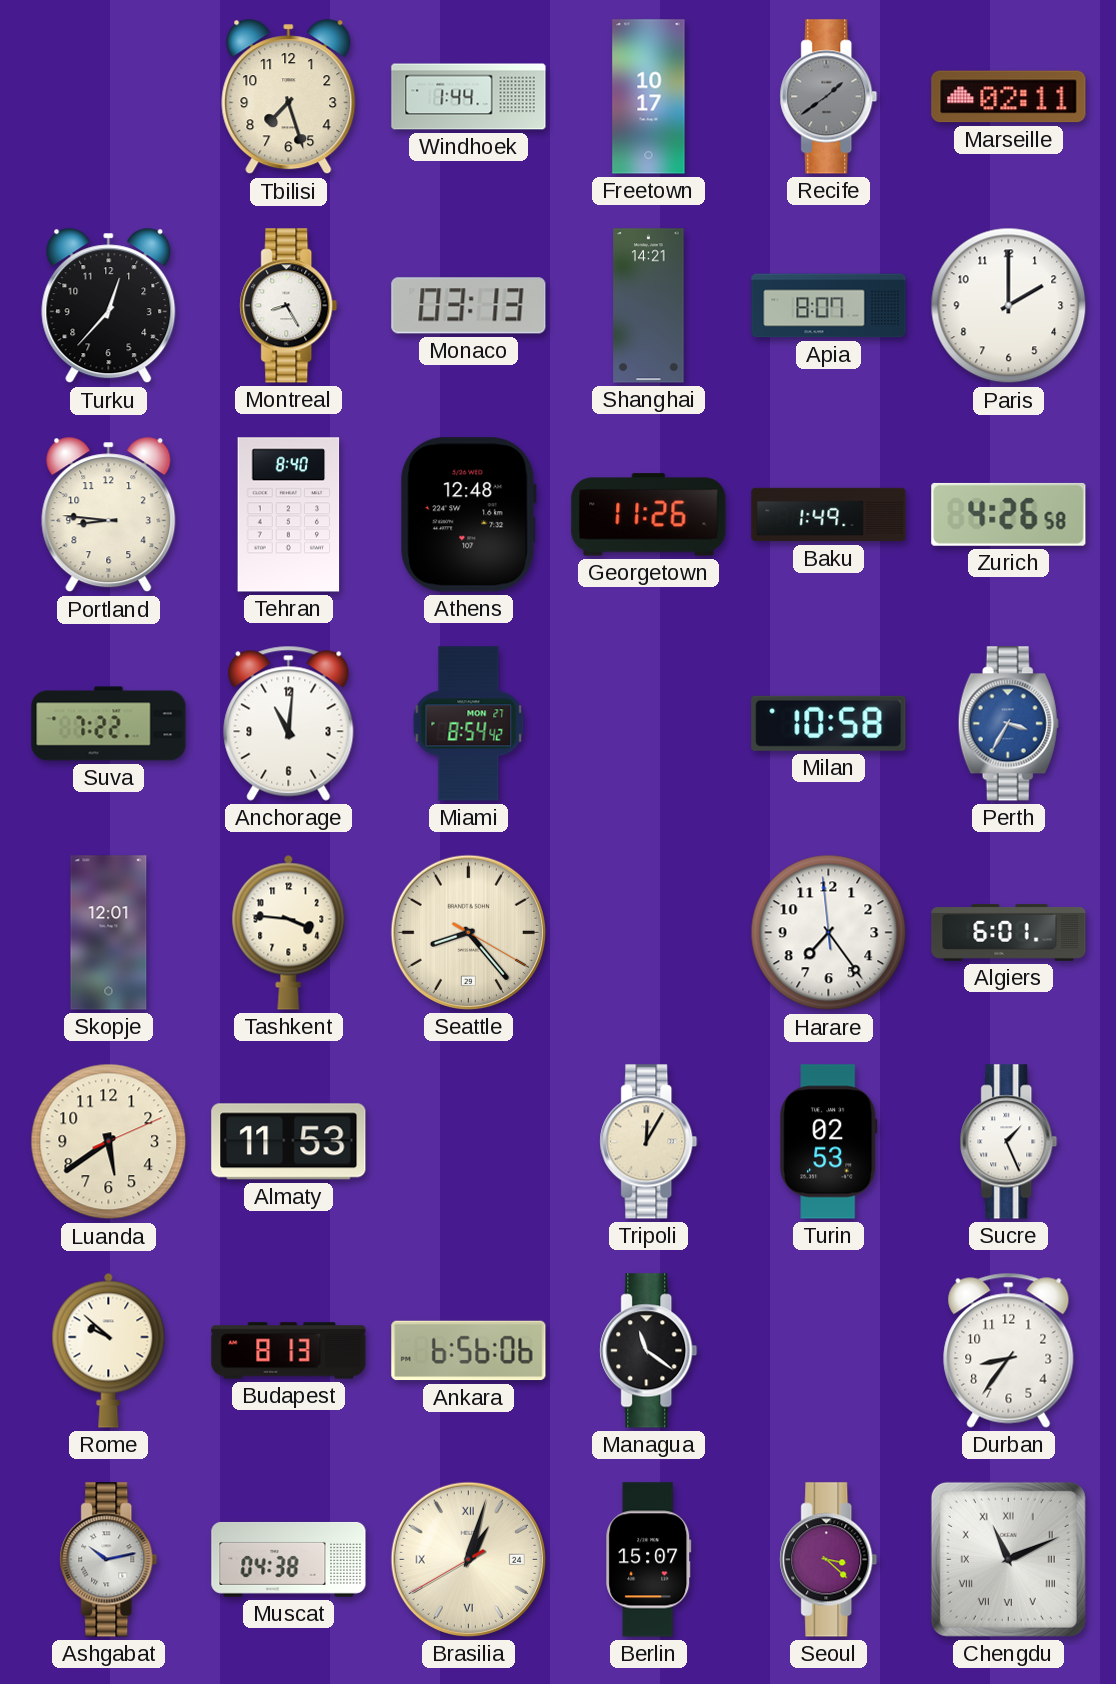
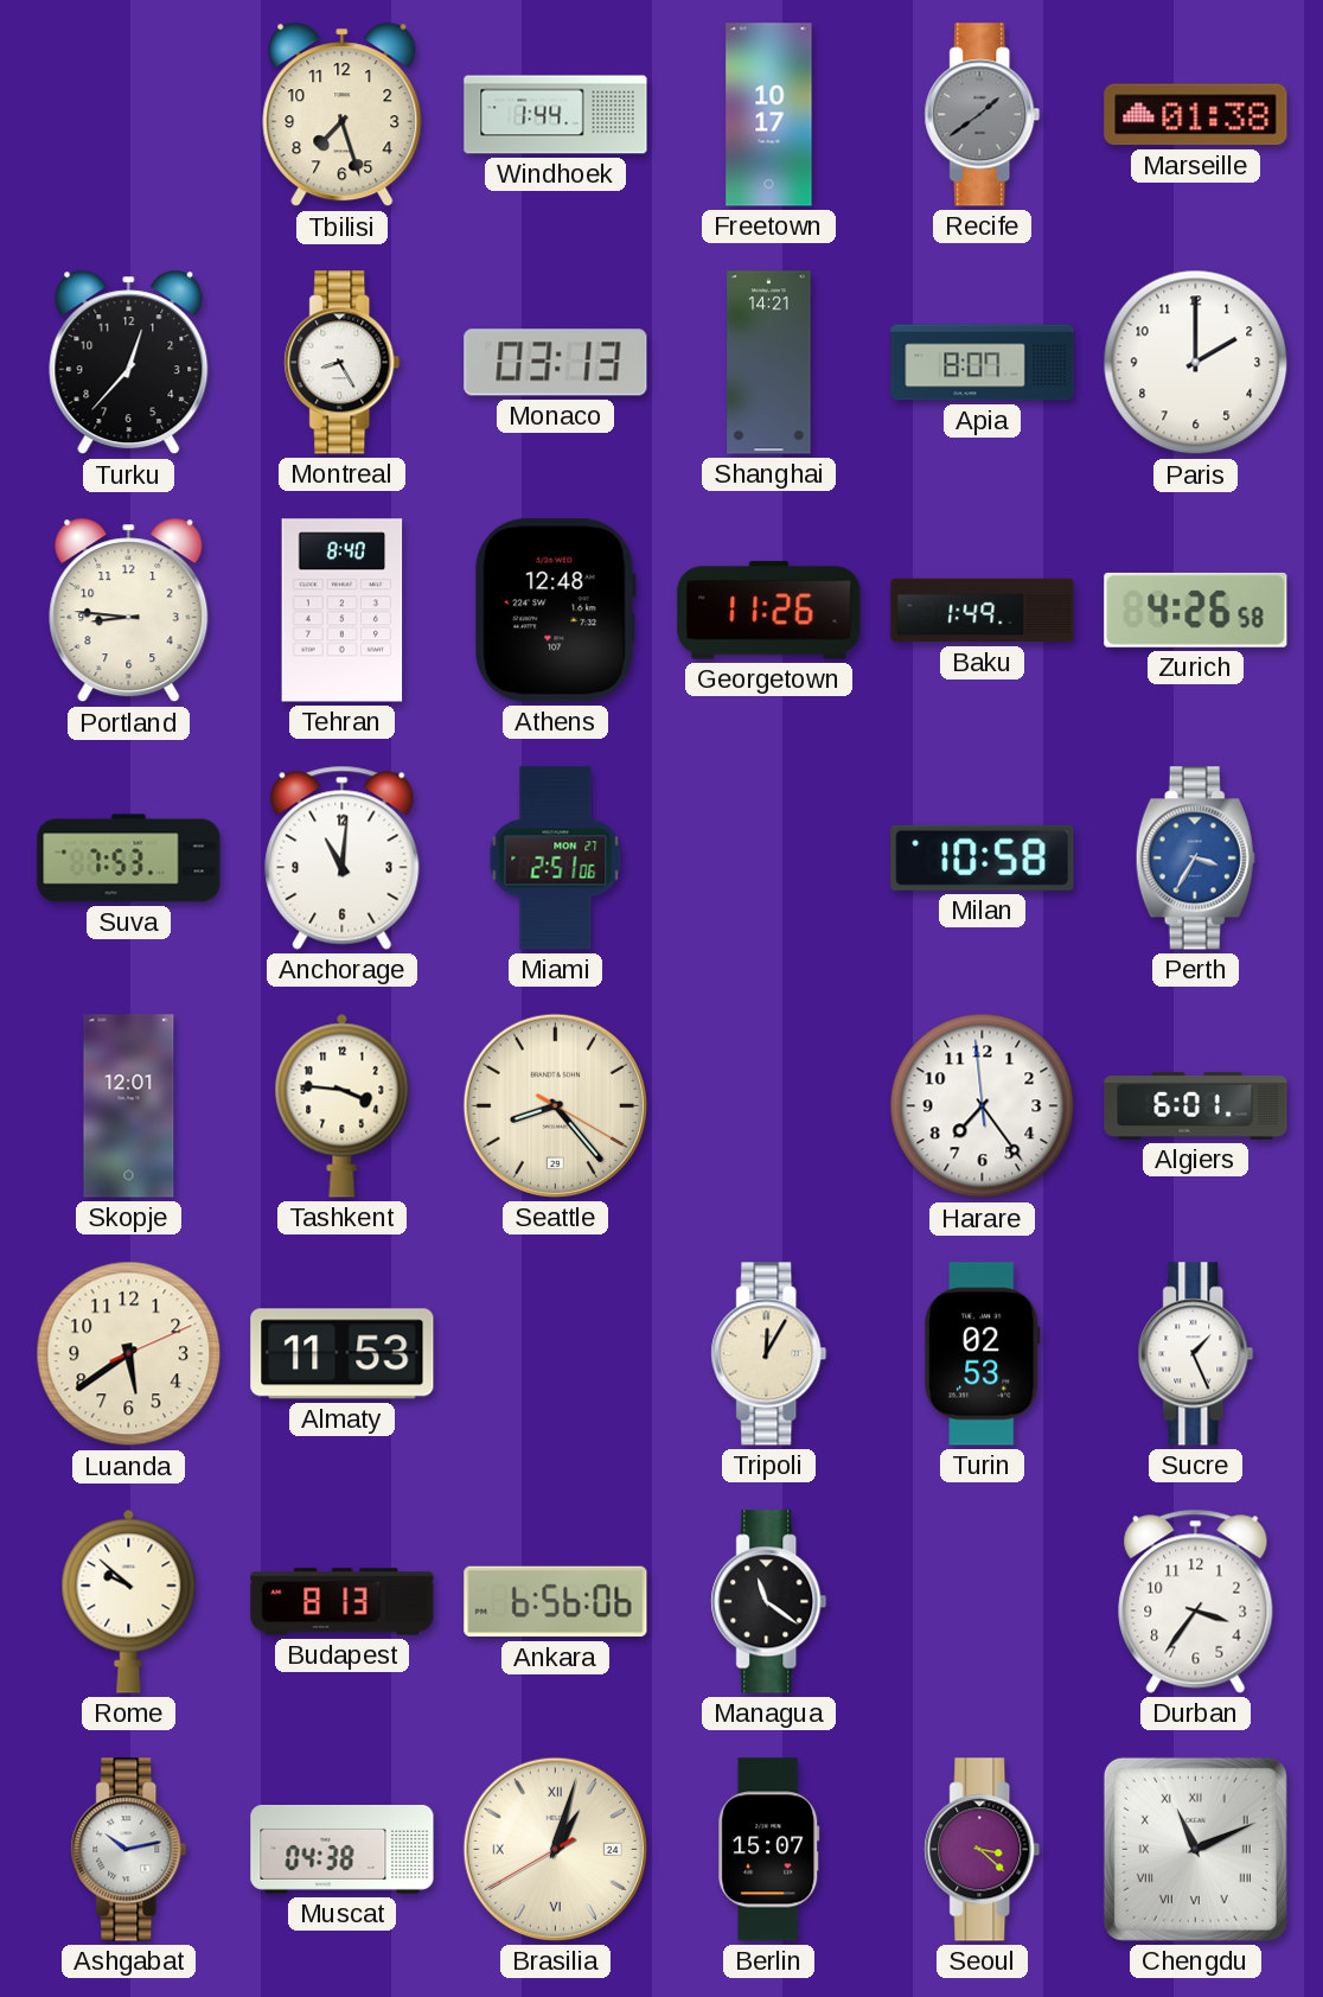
Marseille: 02:11 -> 01:38
Suva: 7:22 -> 7:53
Miami: 8:54 -> 2:51
Durban: 8:36 -> 3:36
